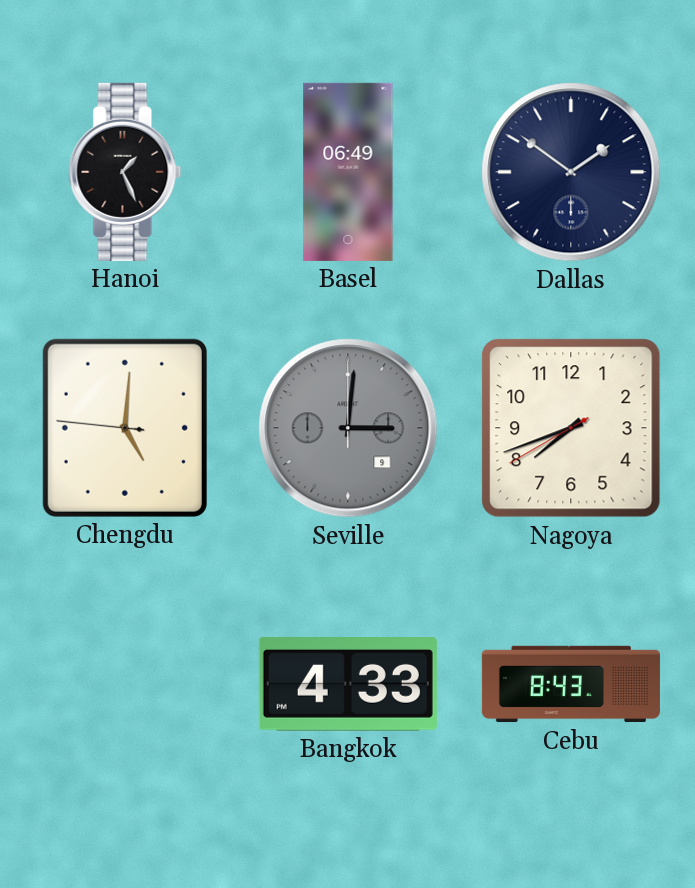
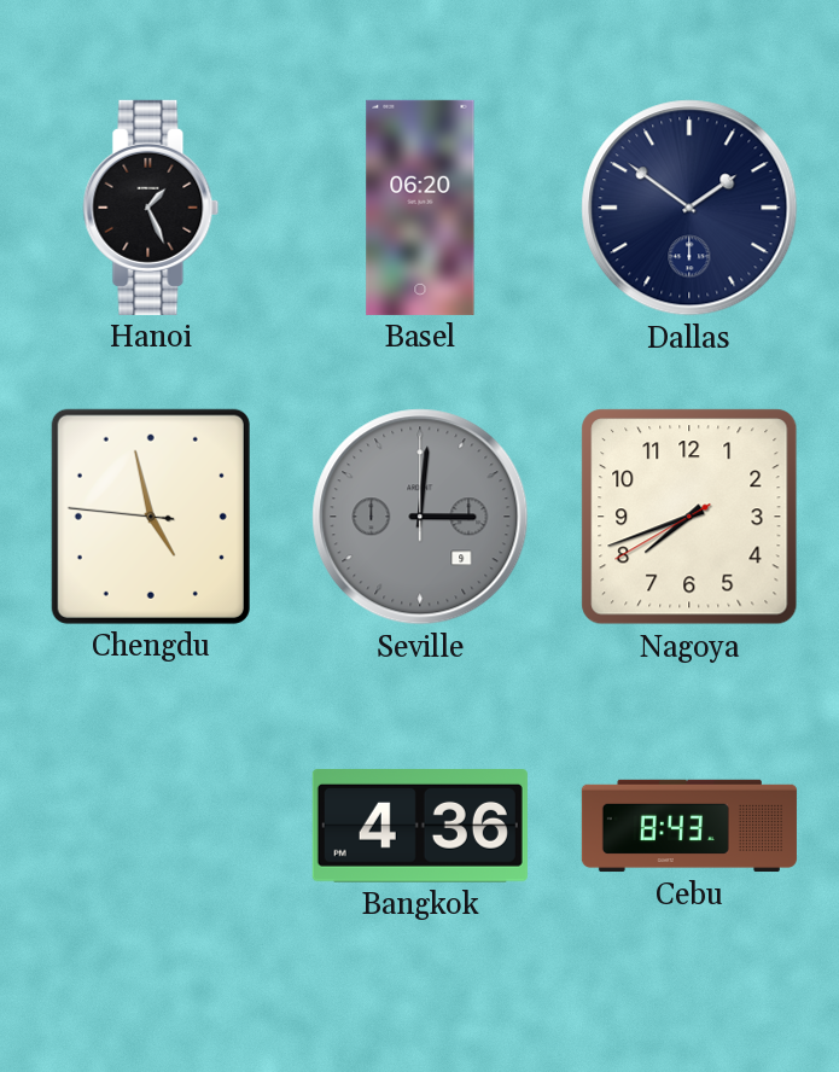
Basel: 06:49 -> 06:20
Chengdu: 5:00 -> 4:57
Bangkok: 4:33 -> 4:36
